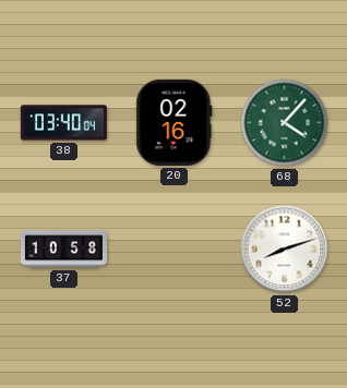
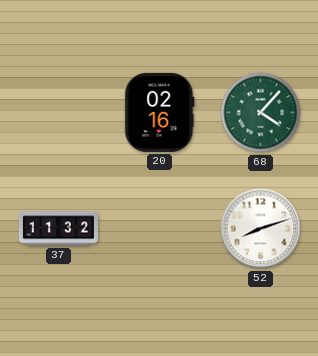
38: 03:40 -> none
37: 10:58 -> 11:32
